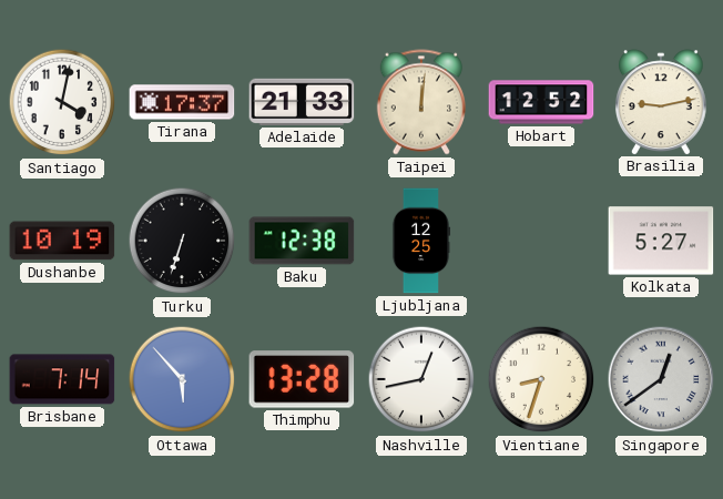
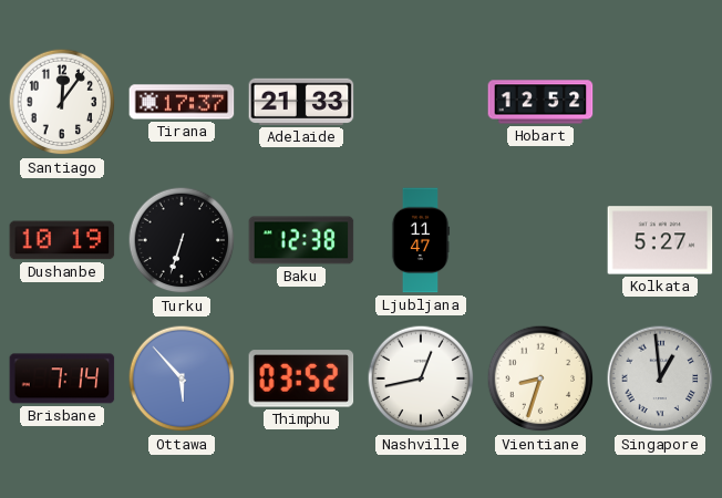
Santiago: 4:02 -> 12:06
Taipei: 12:01 -> none
Brasilia: 9:13 -> none
Ljubljana: 12:25 -> 11:47
Thimphu: 13:28 -> 03:52
Singapore: 12:39 -> 12:59
